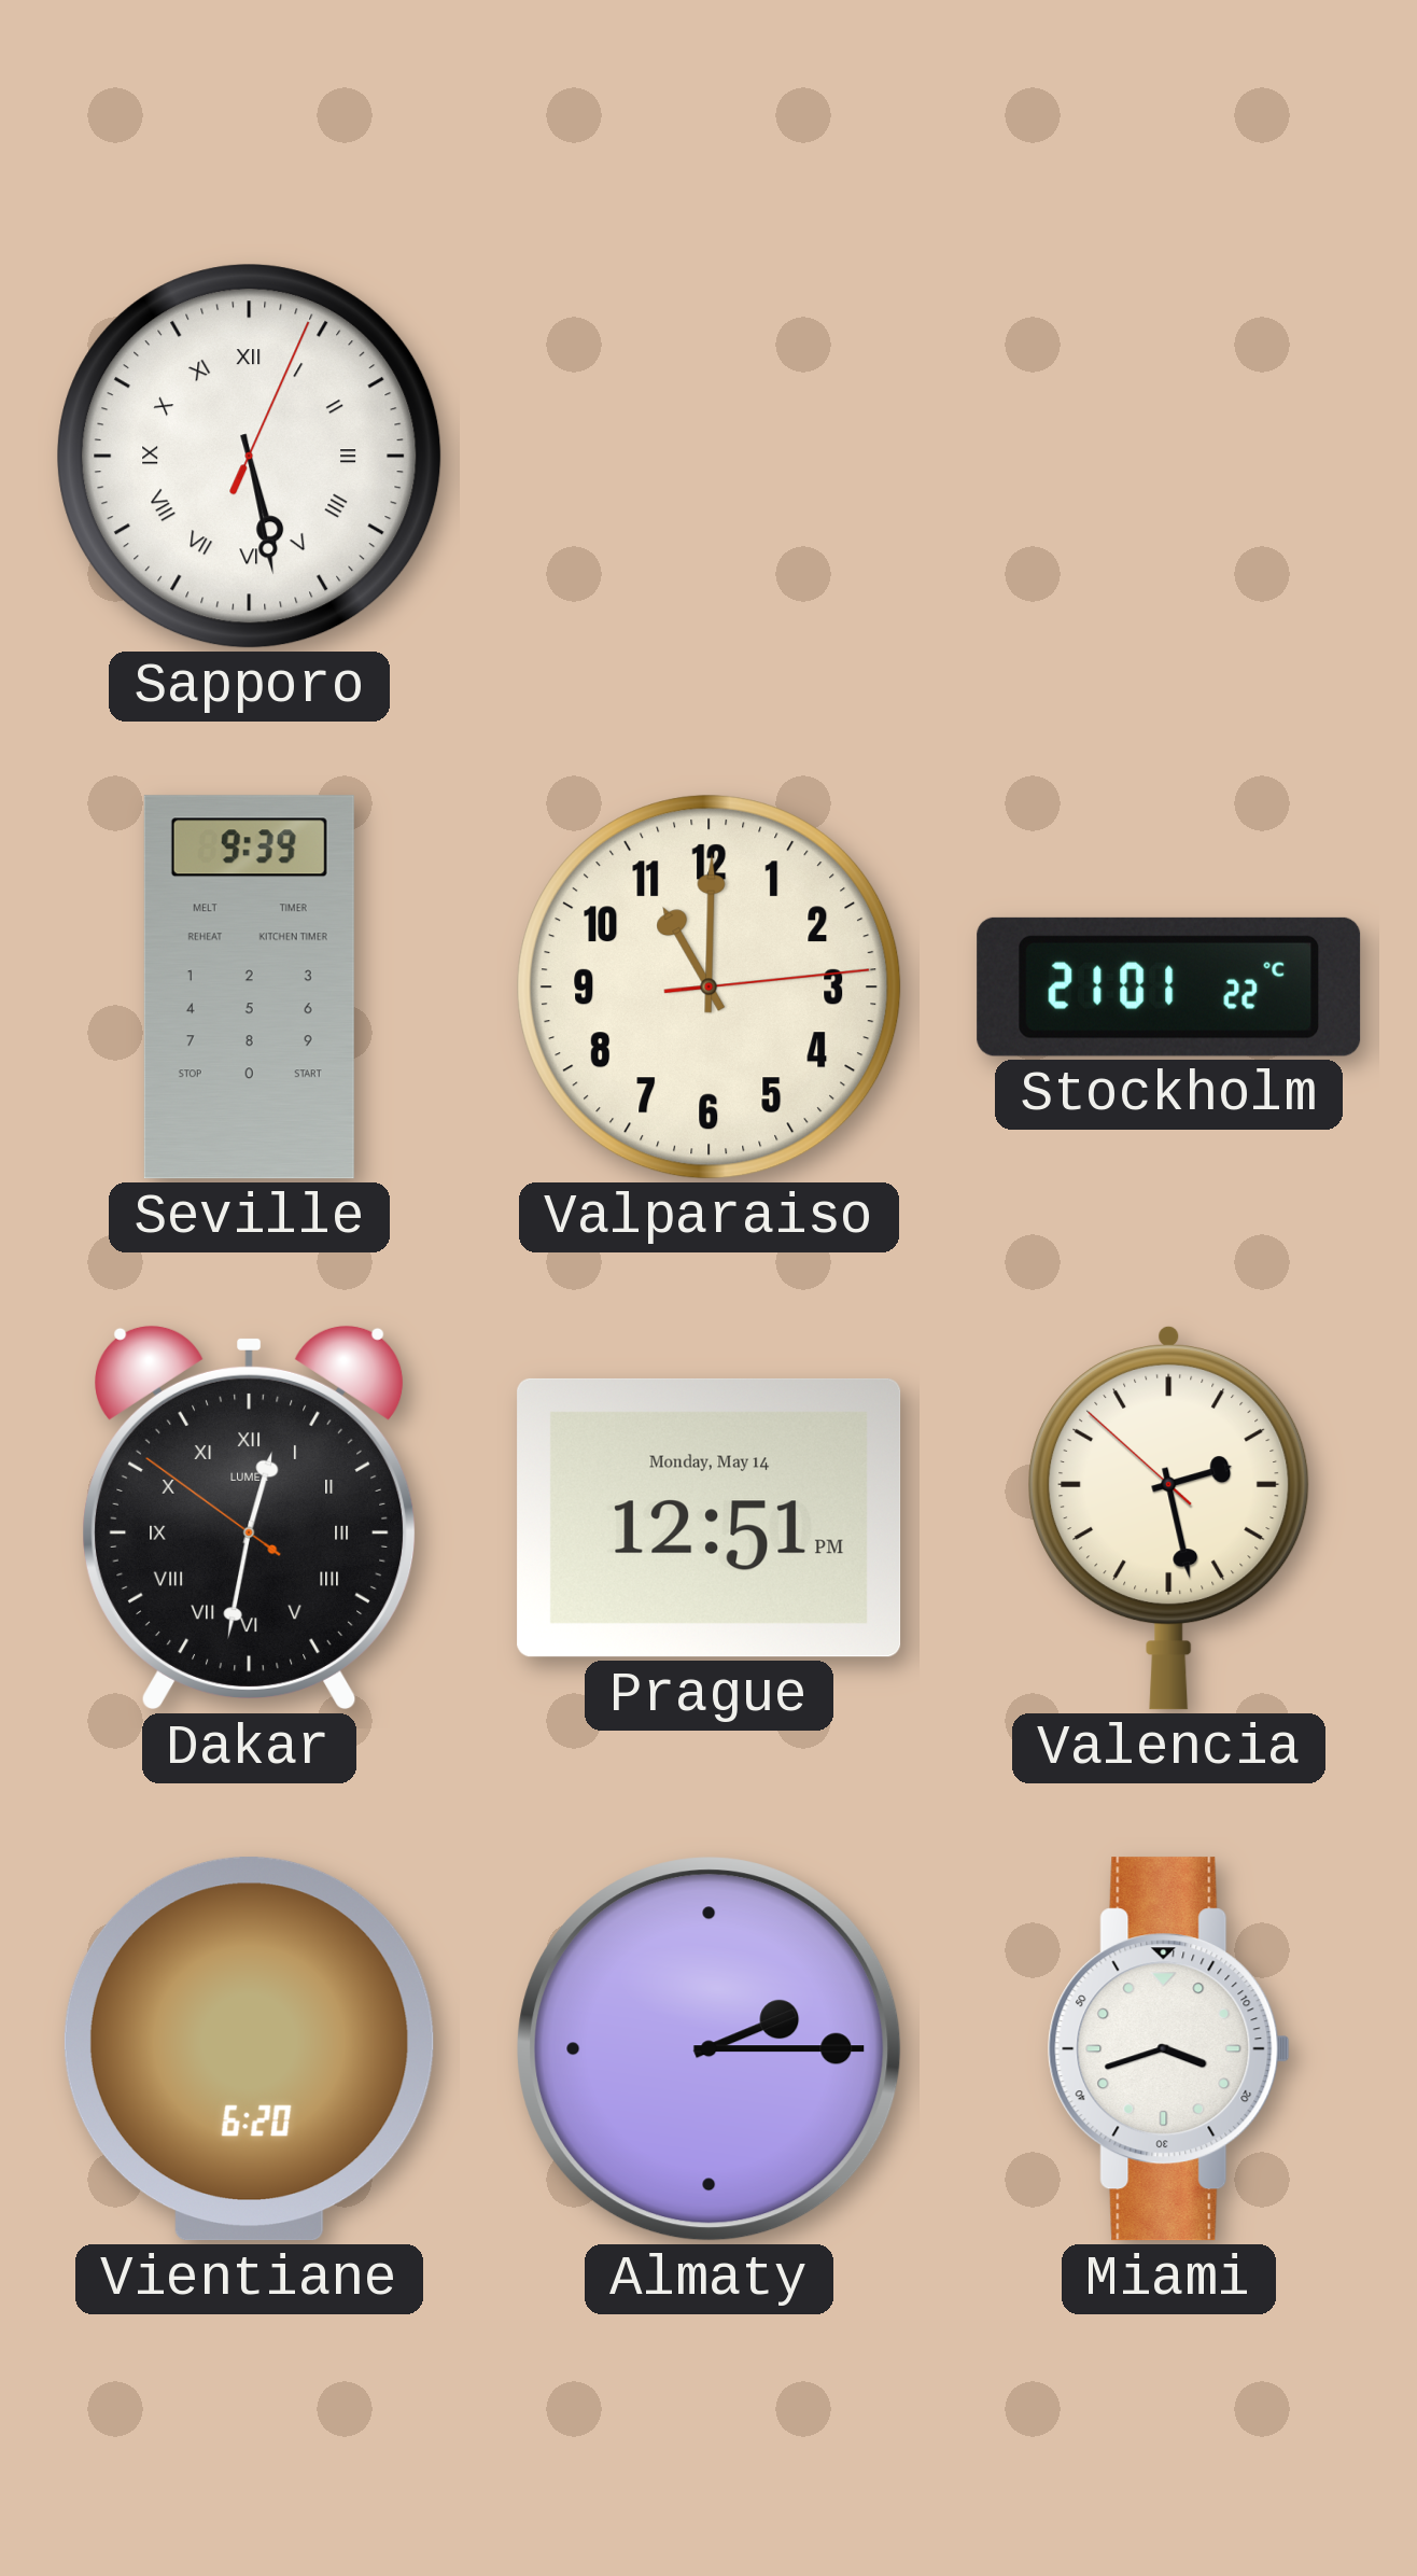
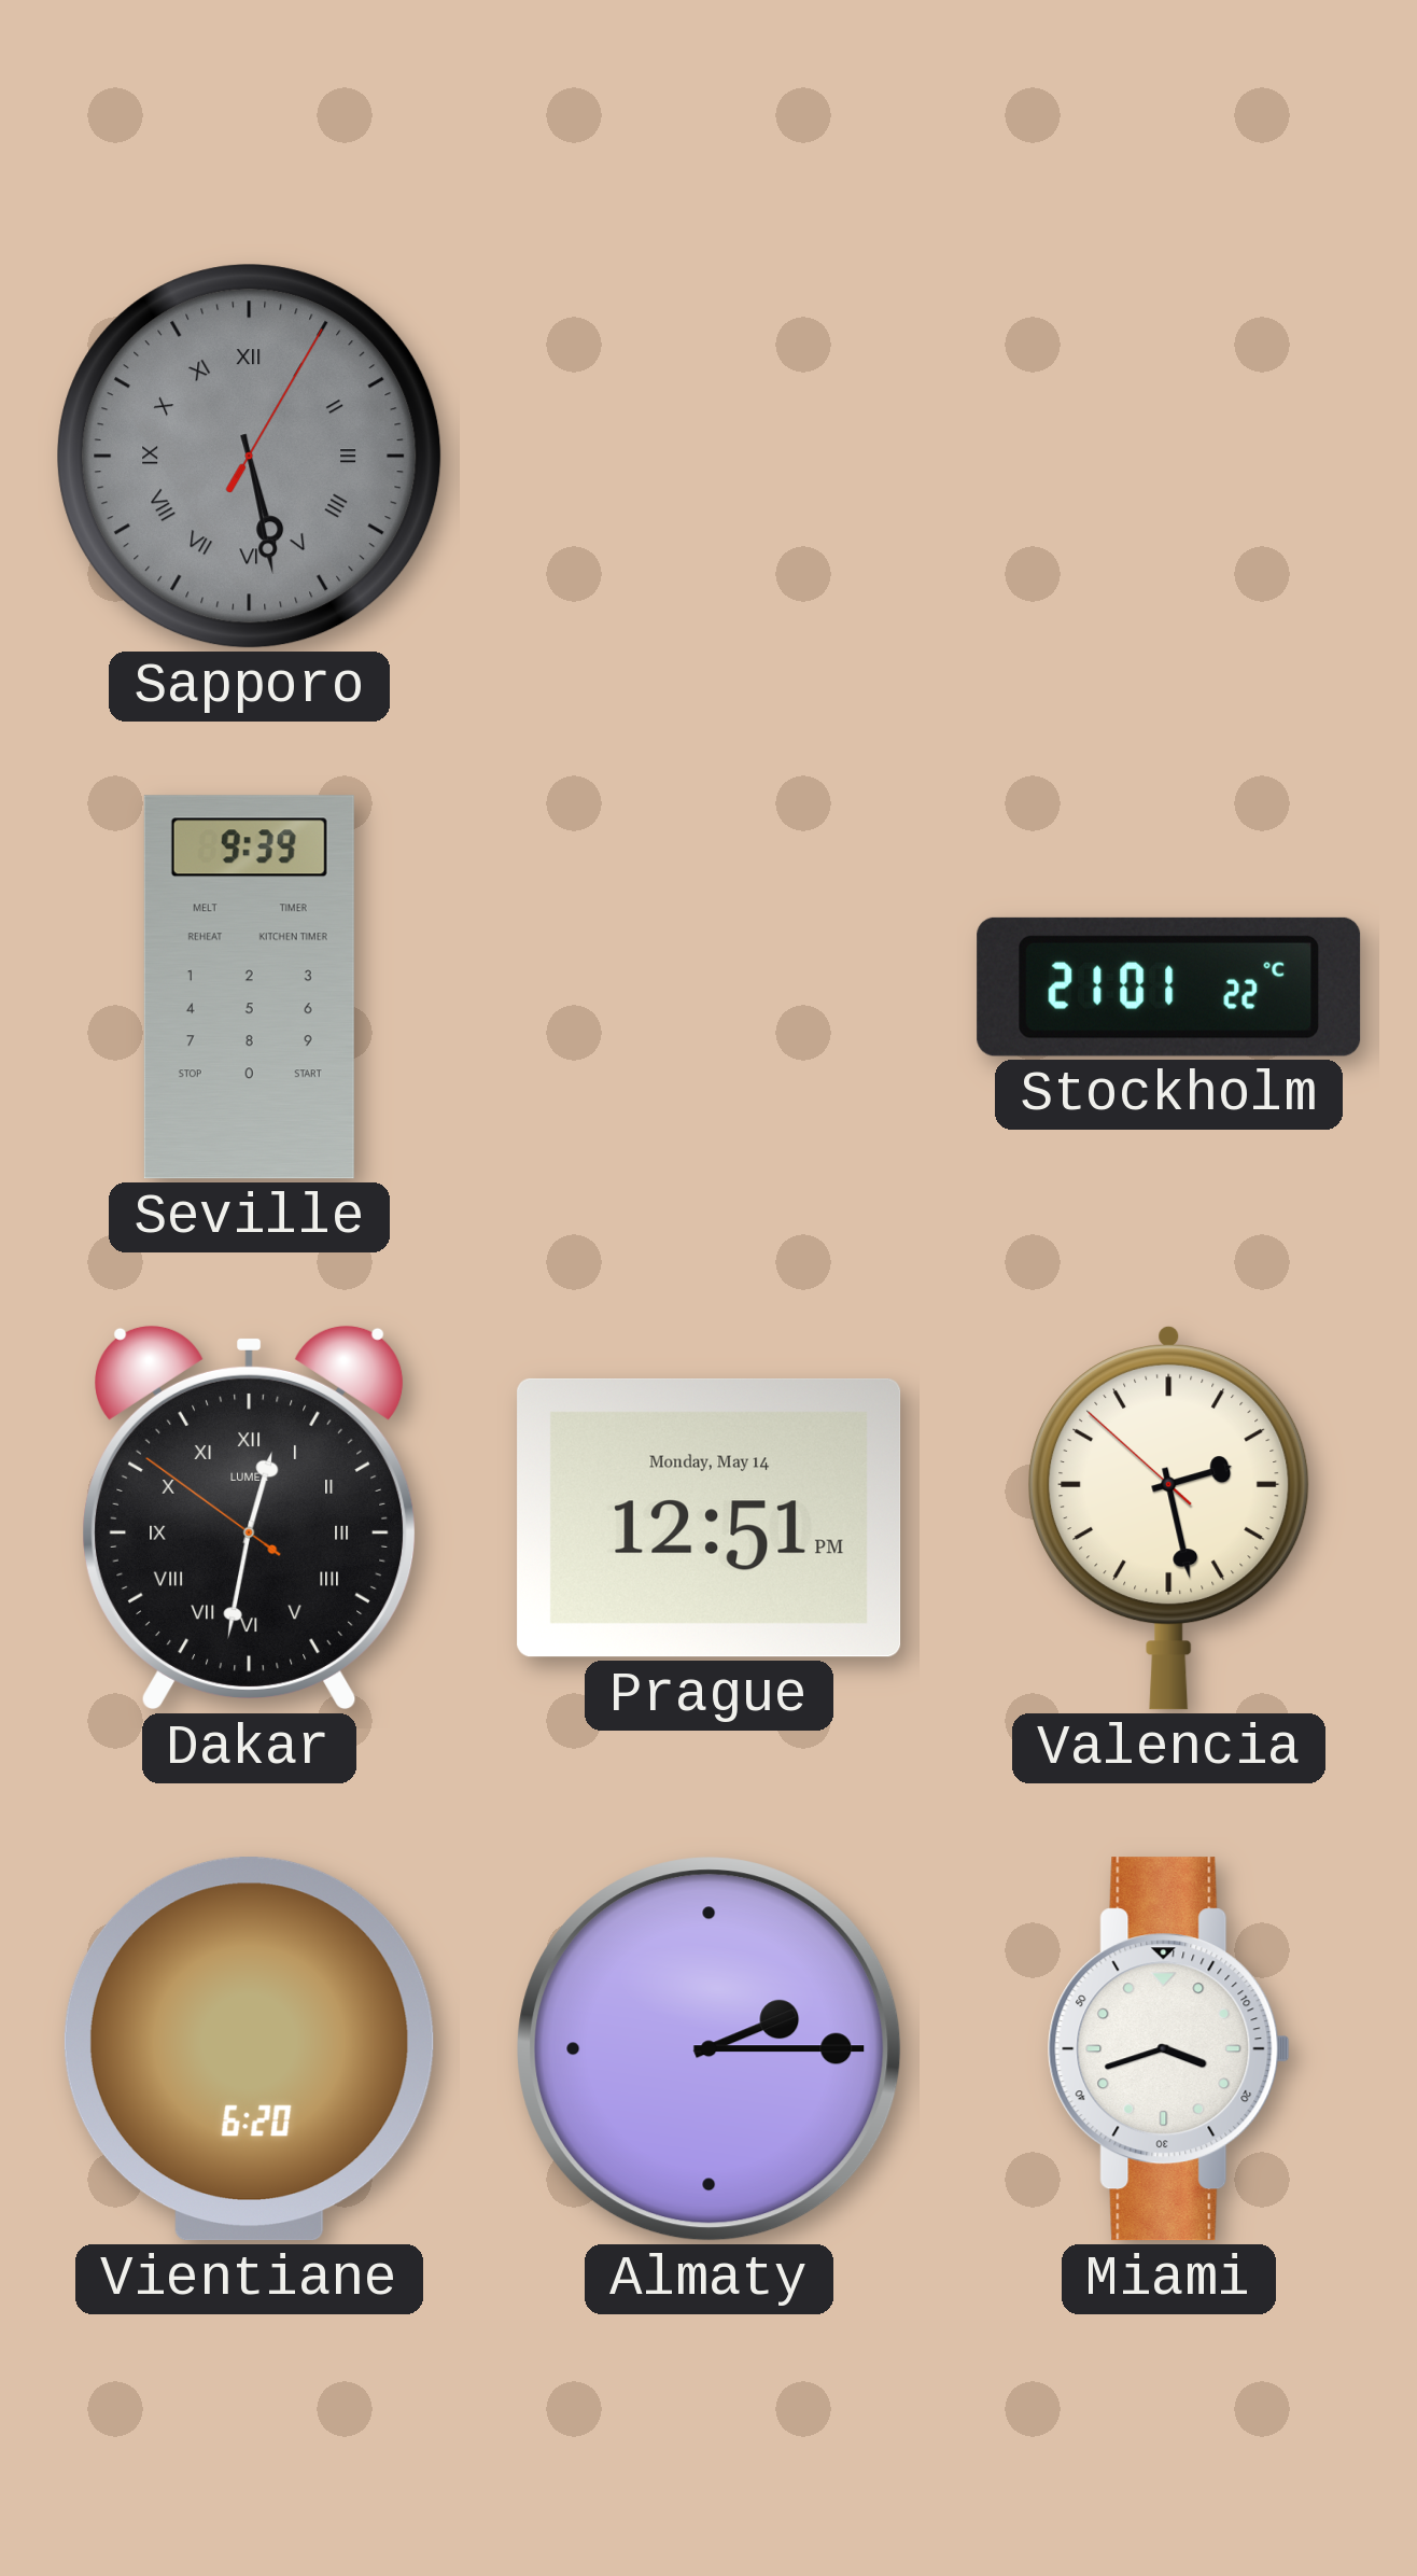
Sapporo: 5:28:04 -> 5:28:05
Sapporo dial: white -> grey
Valparaiso: 11:00 -> none
